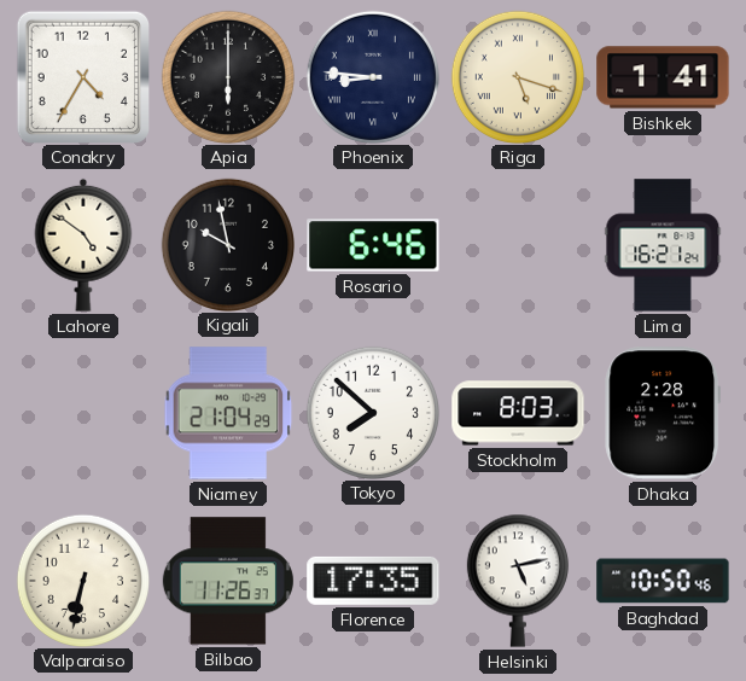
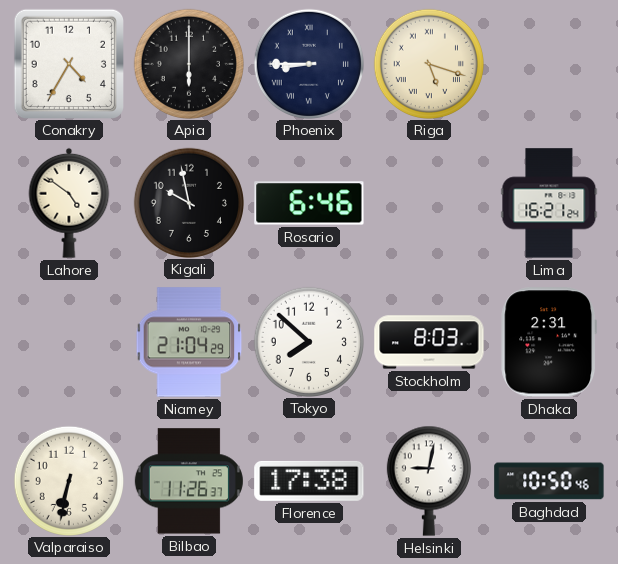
Phoenix: 8:46 -> 8:45
Bishkek: 1:41 -> none
Dhaka: 2:28 -> 2:31
Florence: 17:35 -> 17:38
Helsinki: 5:13 -> 9:02
